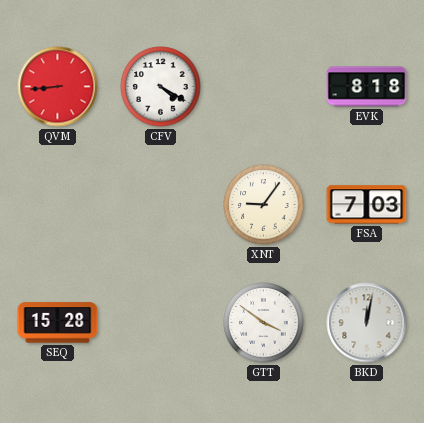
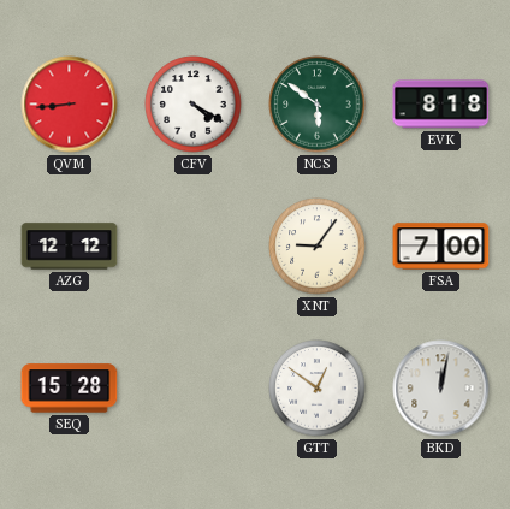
NCS: none -> 5:51
AZG: none -> 12:12
FSA: 7:03 -> 7:00
GTT: 3:51 -> 12:51
